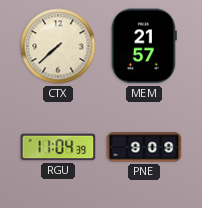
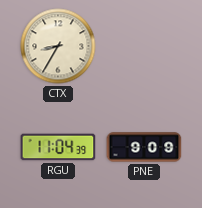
CTX: 7:38 -> 8:35
MEM: 21:57 -> none
